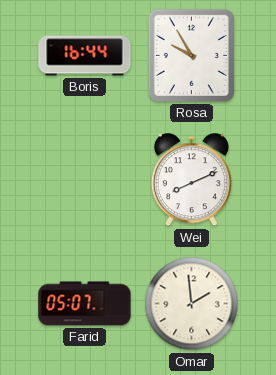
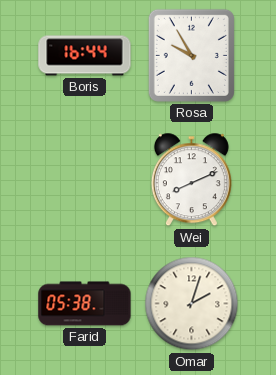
Farid: 05:07 -> 05:38
Omar: 1:59 -> 2:03
